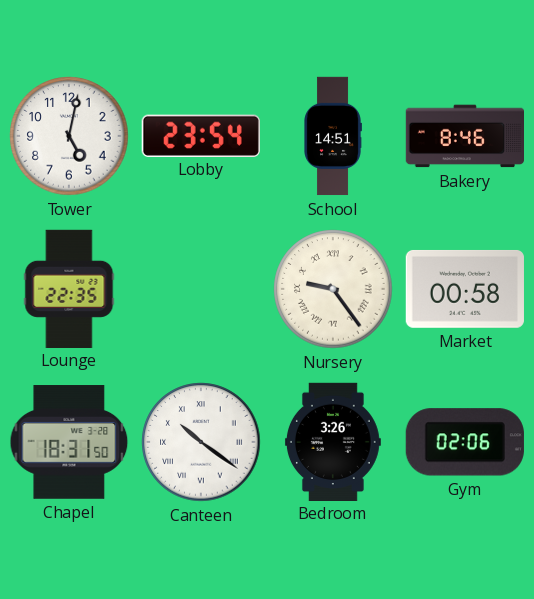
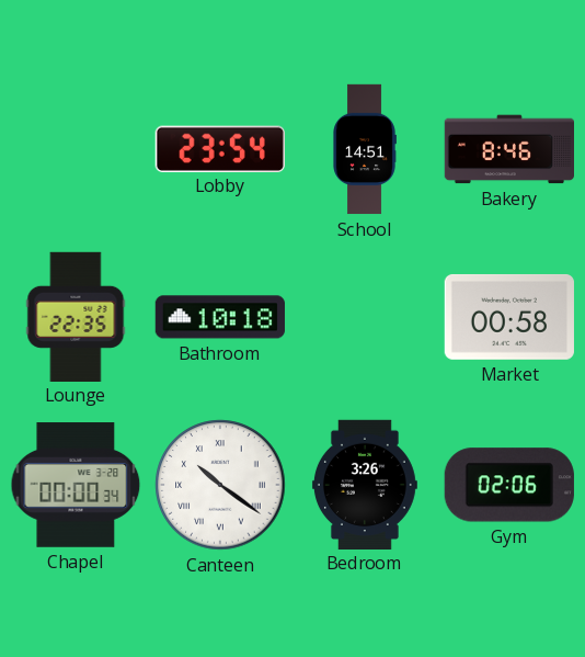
Tower: 5:02 -> none
Bathroom: none -> 10:18
Nursery: 9:24 -> none
Chapel: 18:31 -> 00:00
